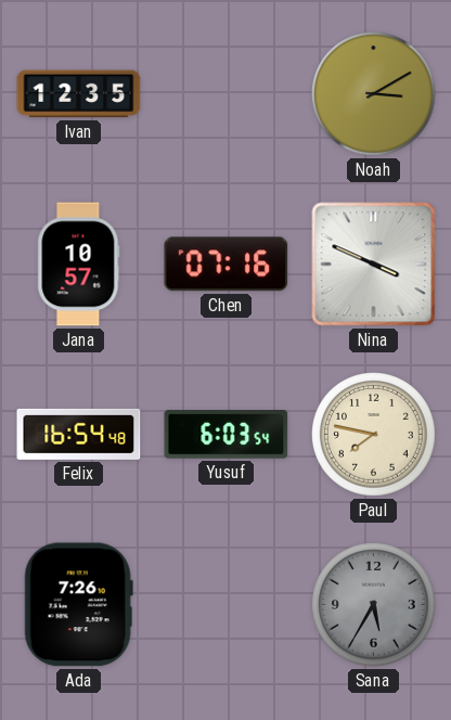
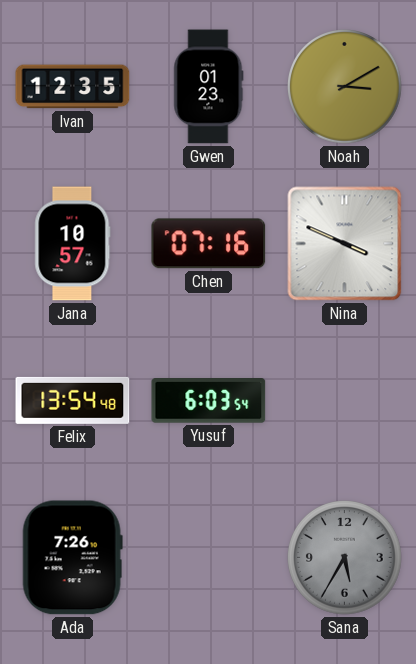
Gwen: none -> 01:23
Felix: 16:54 -> 13:54
Paul: 7:47 -> none
